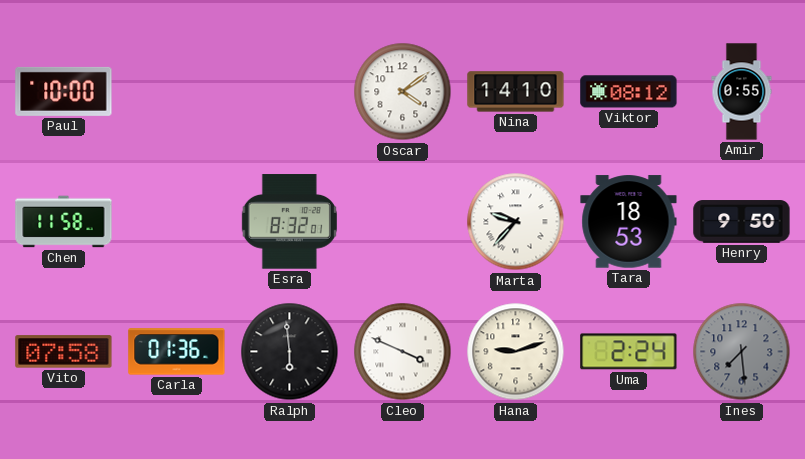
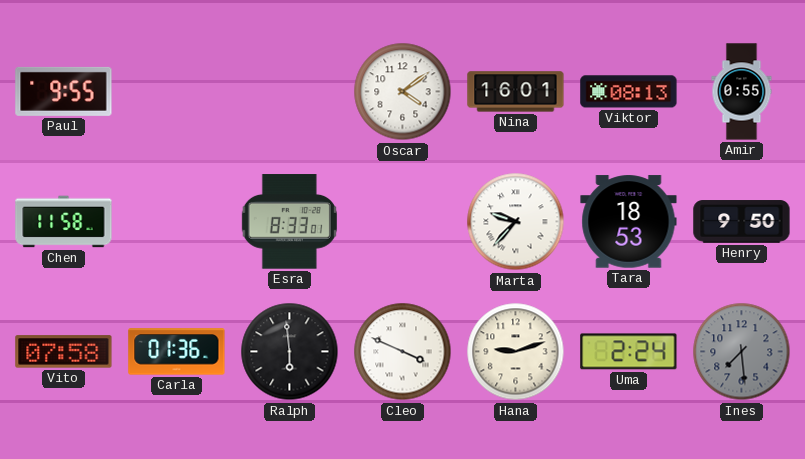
Paul: 10:00 -> 9:55
Nina: 14:10 -> 16:01
Viktor: 08:12 -> 08:13
Esra: 8:32 -> 8:33
